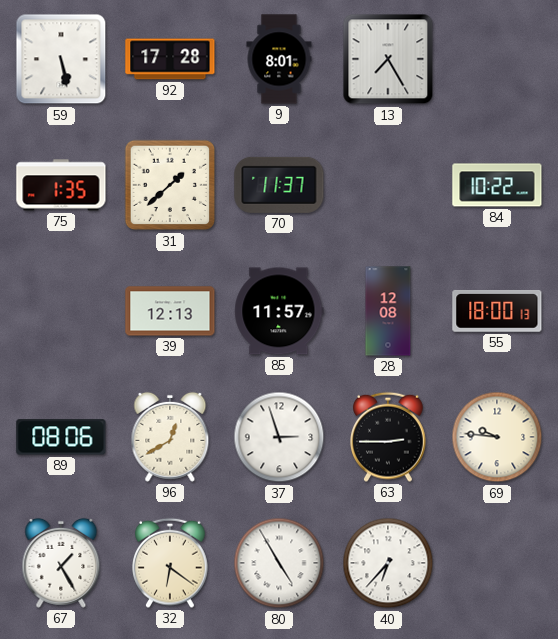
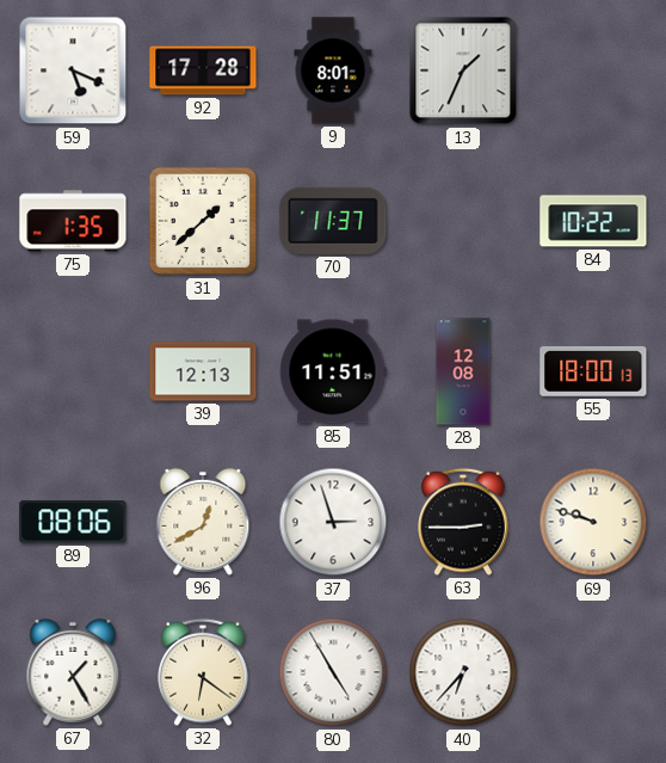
59: 5:28 -> 5:19
13: 7:25 -> 1:34
85: 11:57 -> 11:51
69: 9:46 -> 9:48
